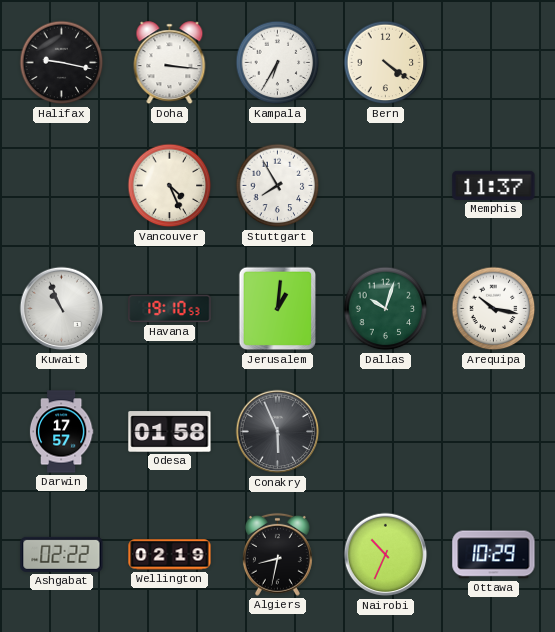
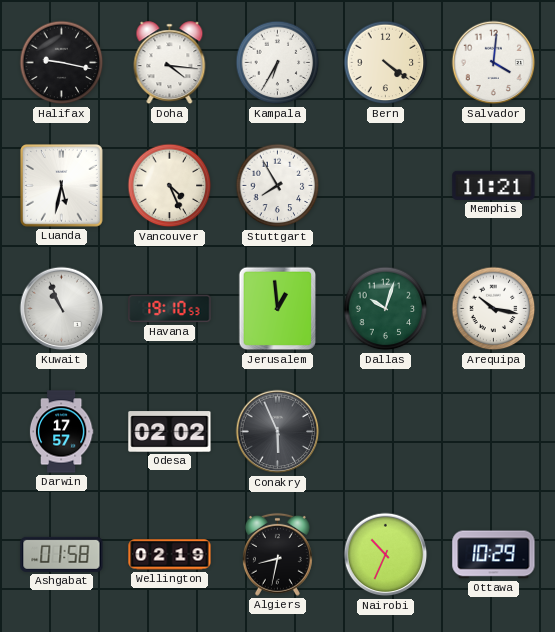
Doha: 3:16 -> 4:16
Salvador: none -> 4:01
Luanda: none -> 5:32
Memphis: 11:37 -> 11:21
Jerusalem: 1:01 -> 12:59
Odesa: 01:58 -> 02:02
Ashgabat: 02:22 -> 01:58
